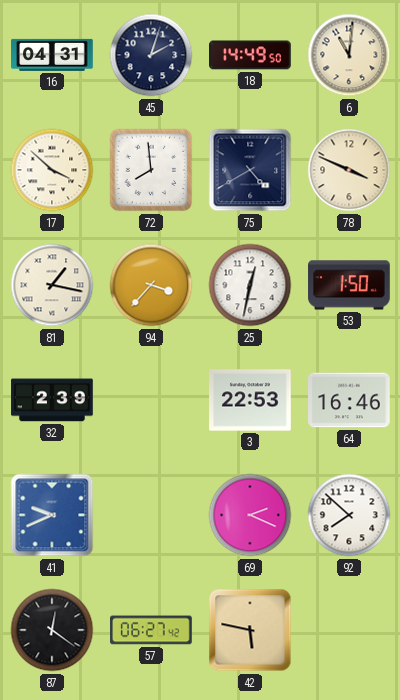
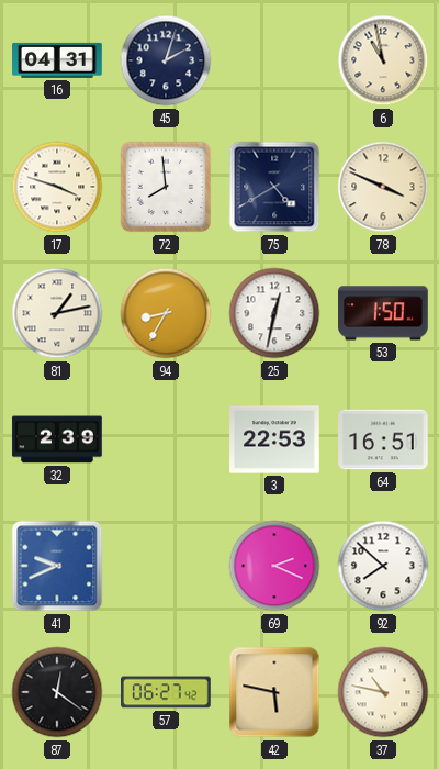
18: 14:49 -> none
6: 11:01 -> 10:58
17: 3:52 -> 3:48
81: 1:17 -> 1:13
94: 3:37 -> 8:35
64: 16:46 -> 16:51
37: none -> 10:47
